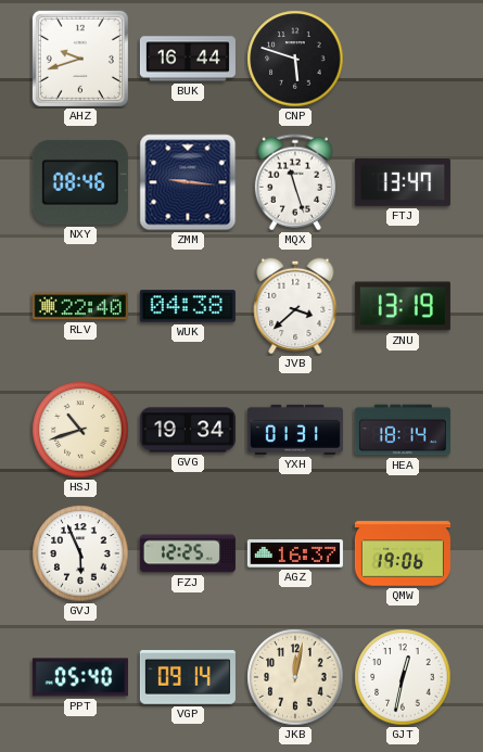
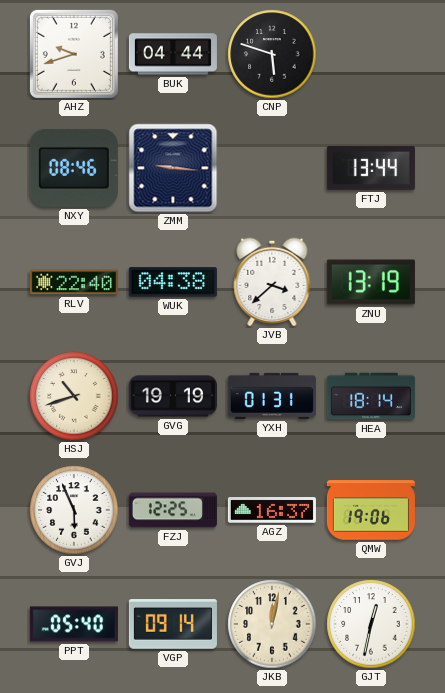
BUK: 16:44 -> 04:44
MQX: 11:27 -> none
FTJ: 13:47 -> 13:44
GVG: 19:34 -> 19:19
